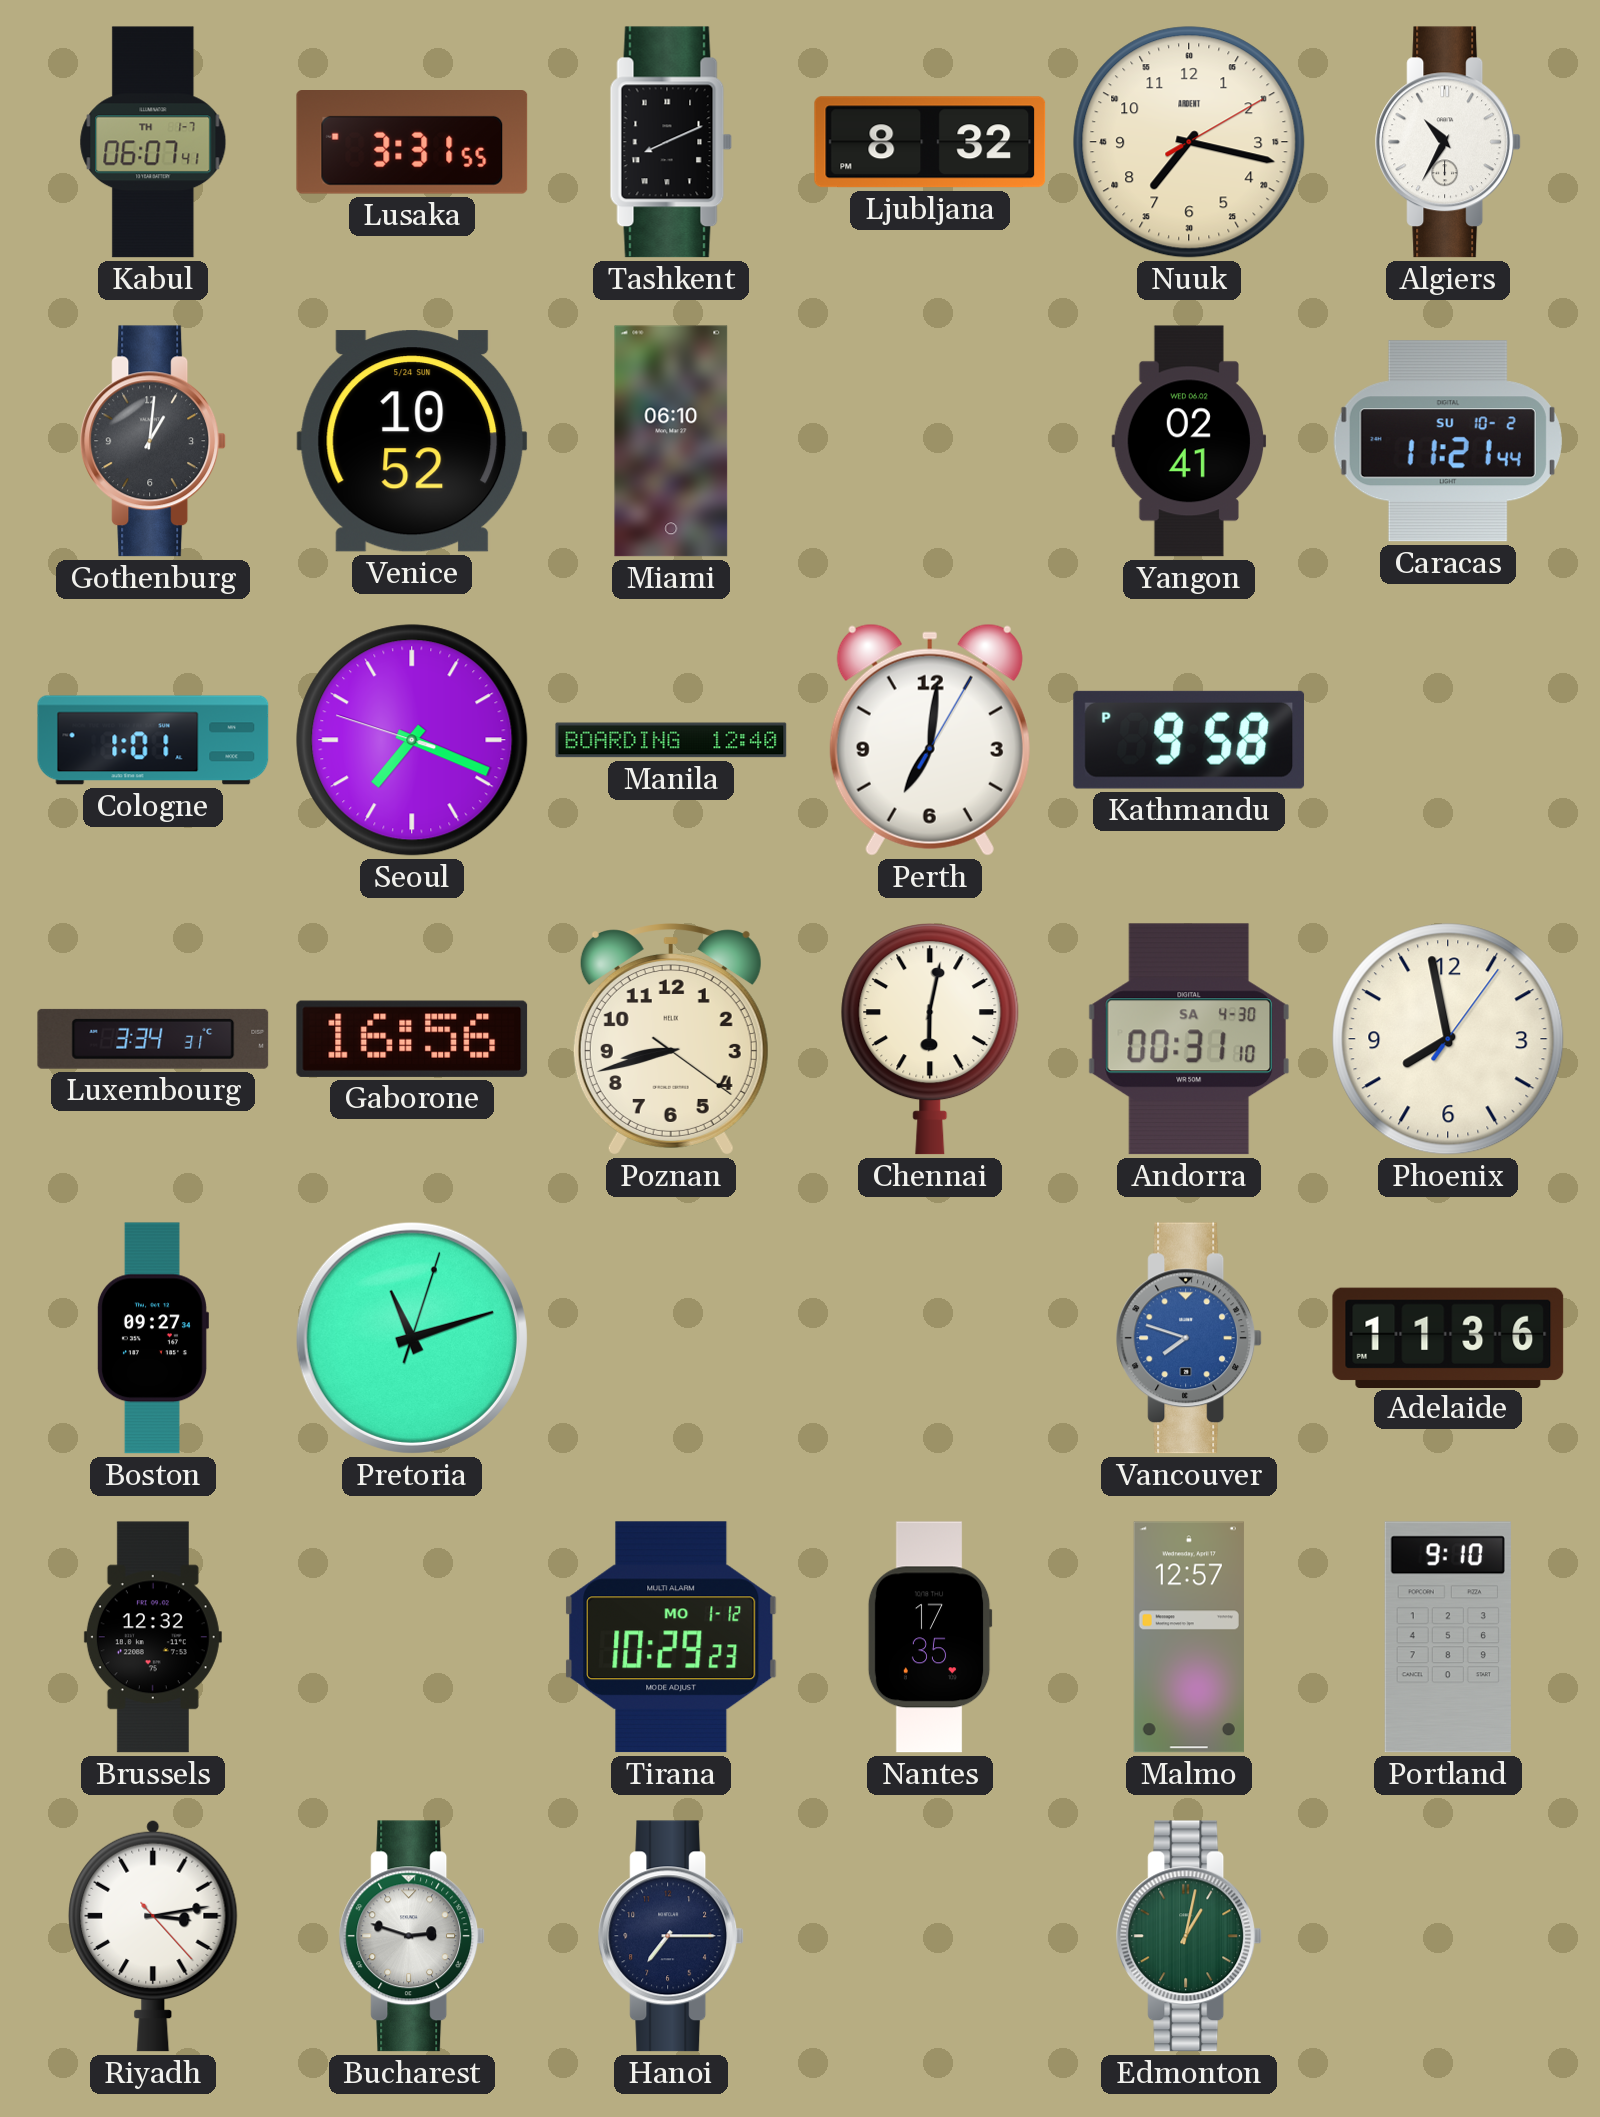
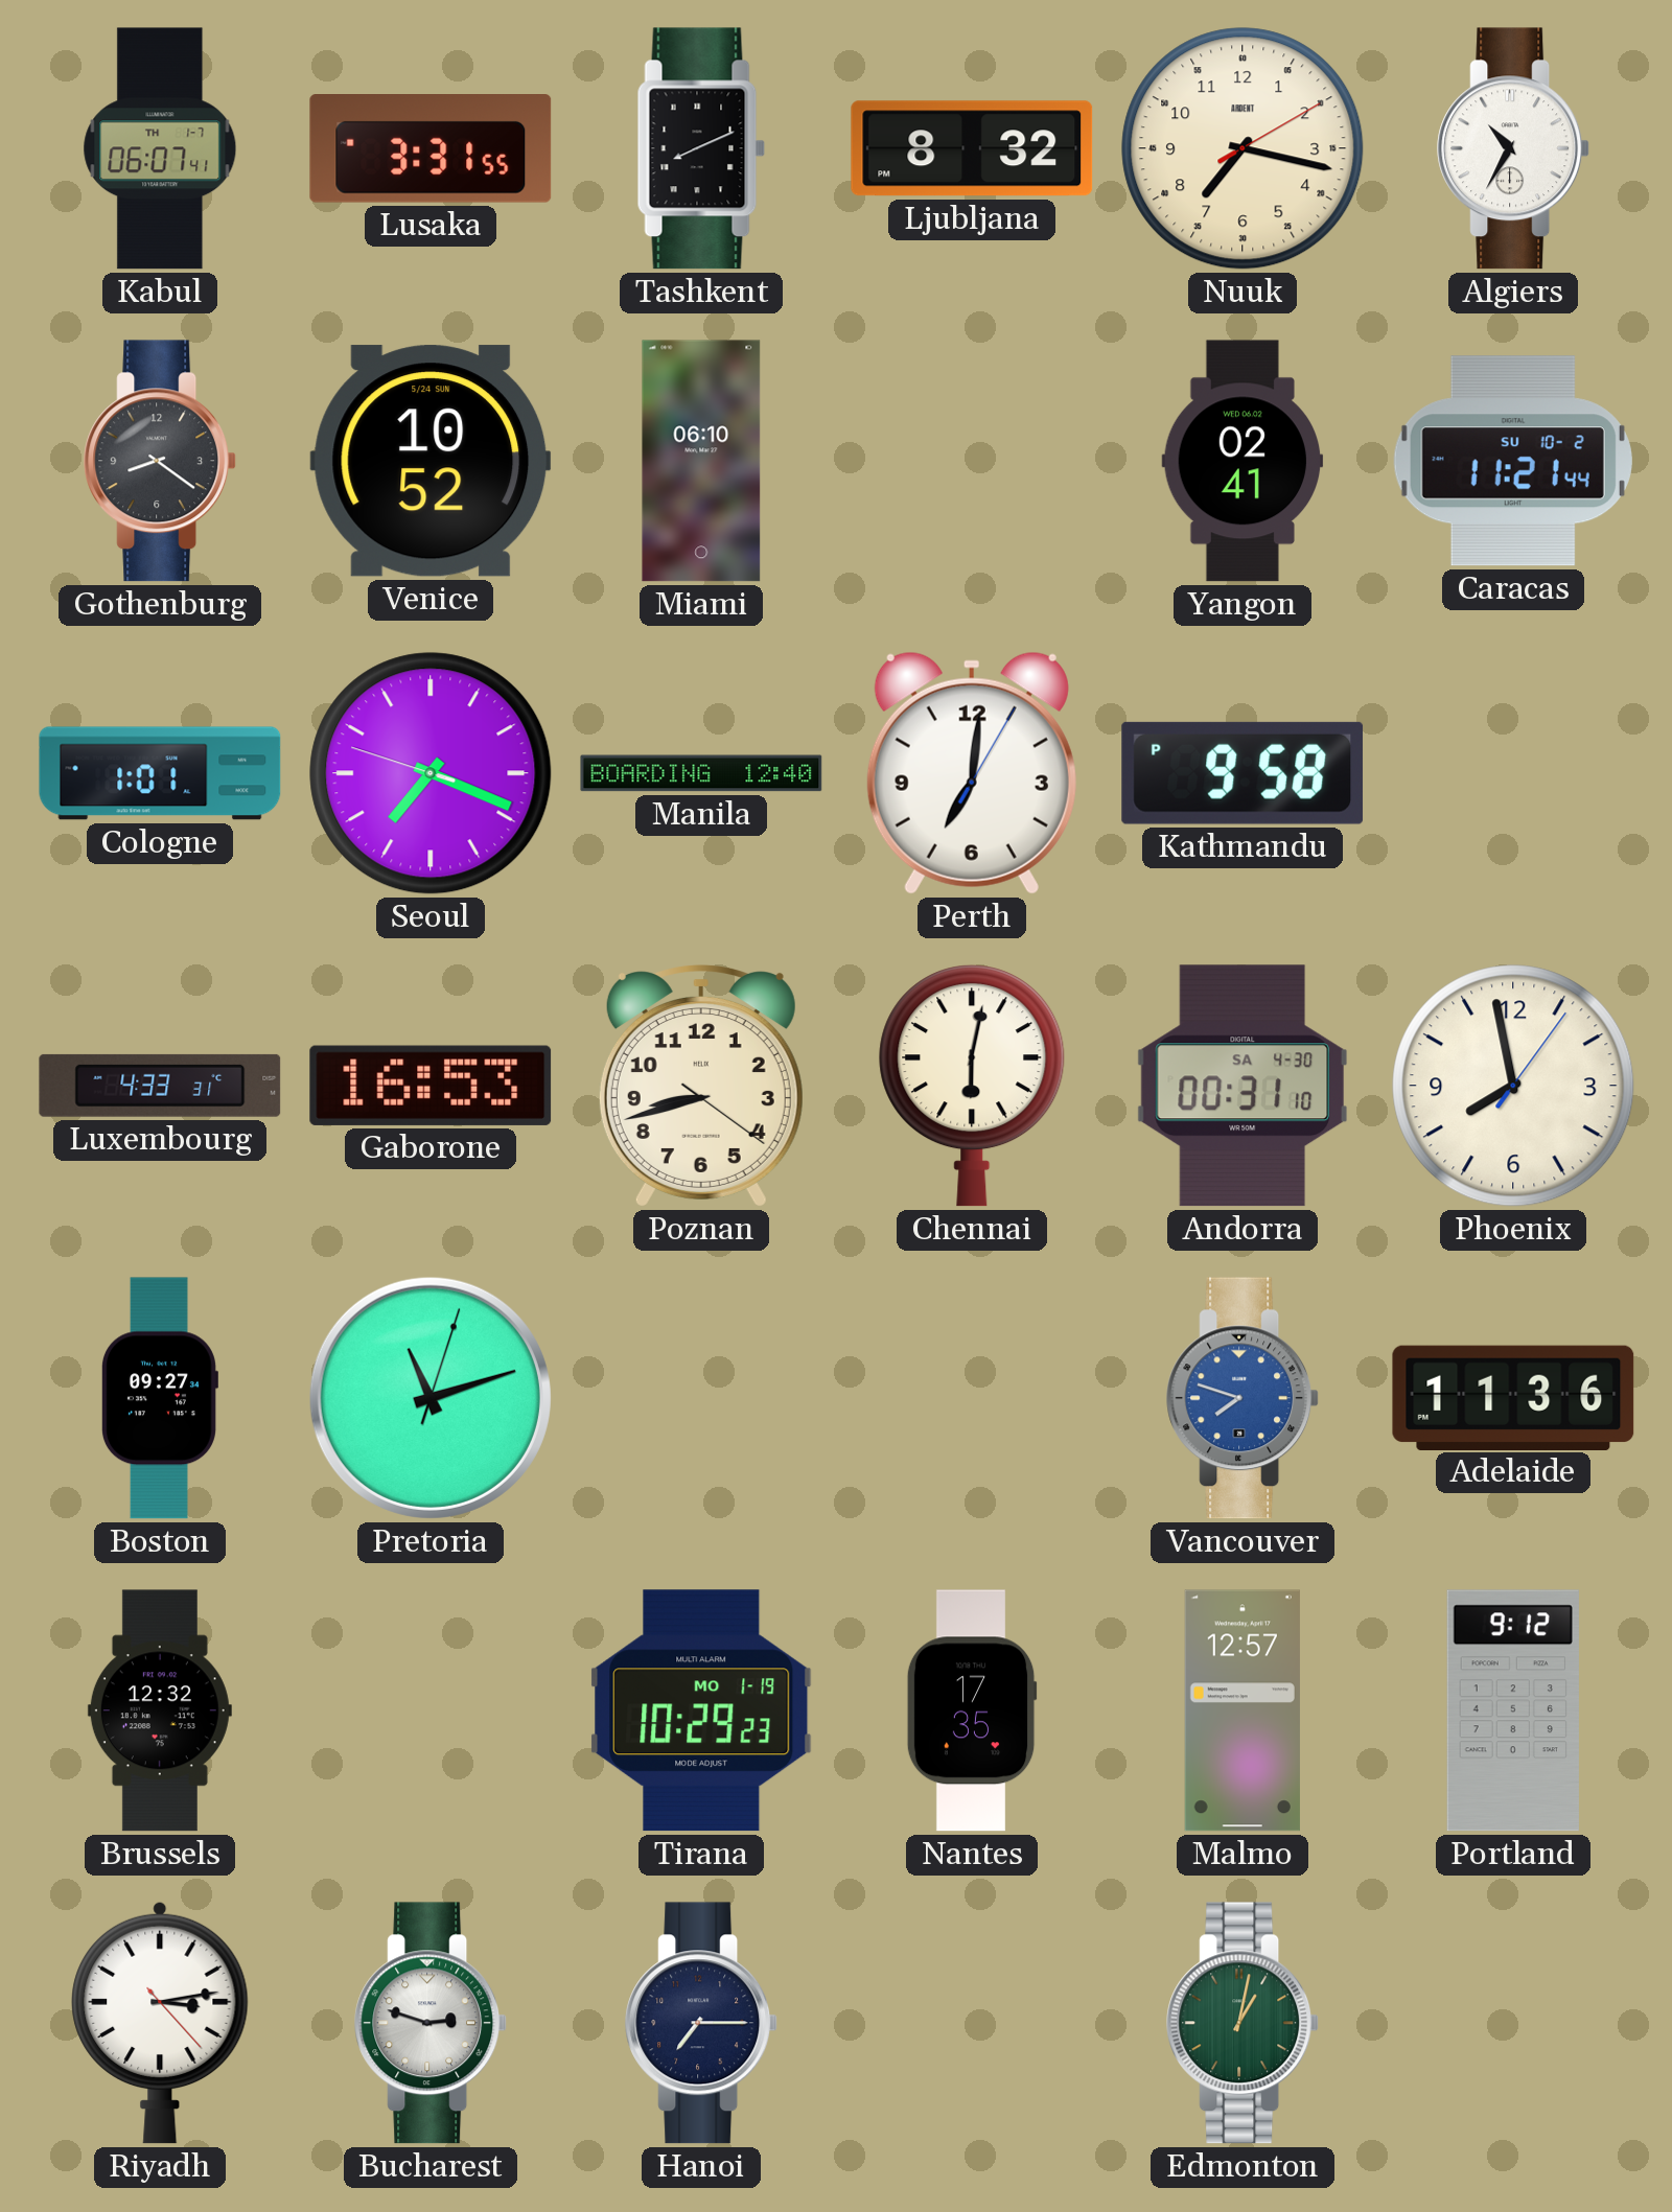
Gothenburg: 1:01 -> 8:21
Luxembourg: 3:34 -> 4:33
Gaborone: 16:56 -> 16:53
Tirana date: MO 1-12 -> MO 1-19
Portland: 9:10 -> 9:12
